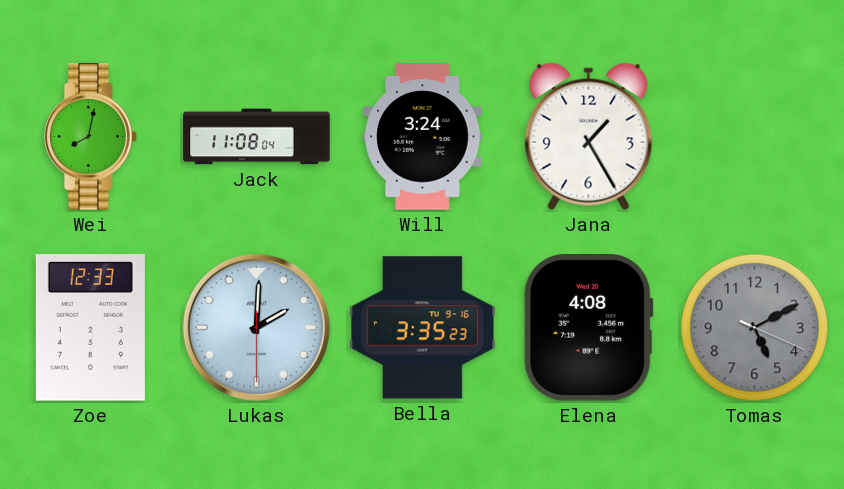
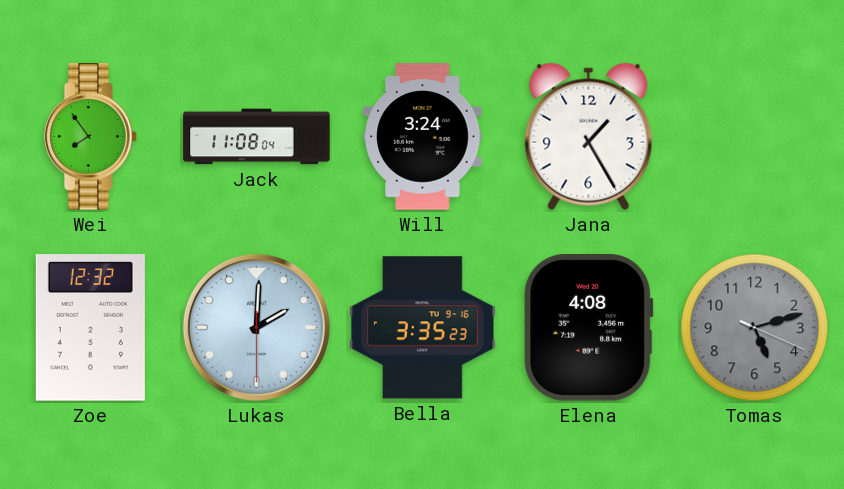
Wei: 8:02 -> 7:54
Zoe: 12:33 -> 12:32
Tomas: 5:10 -> 5:12
